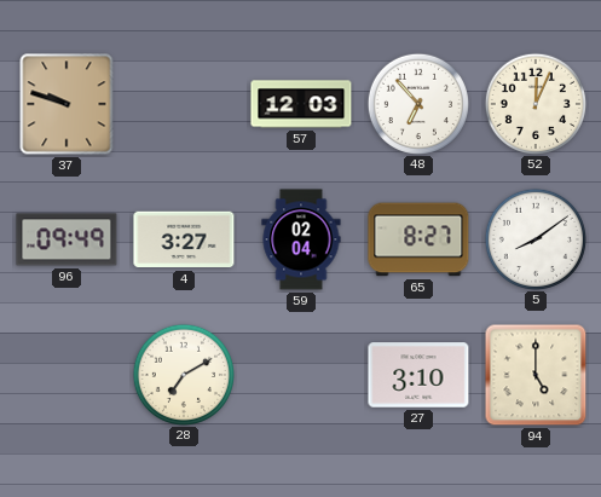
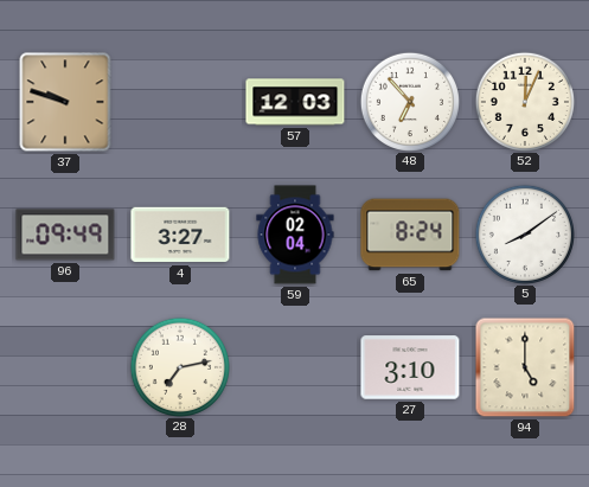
65: 8:27 -> 8:24
28: 7:10 -> 7:13
